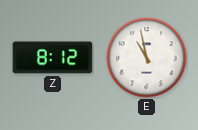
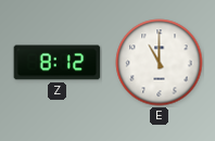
E: 10:58 -> 11:00
